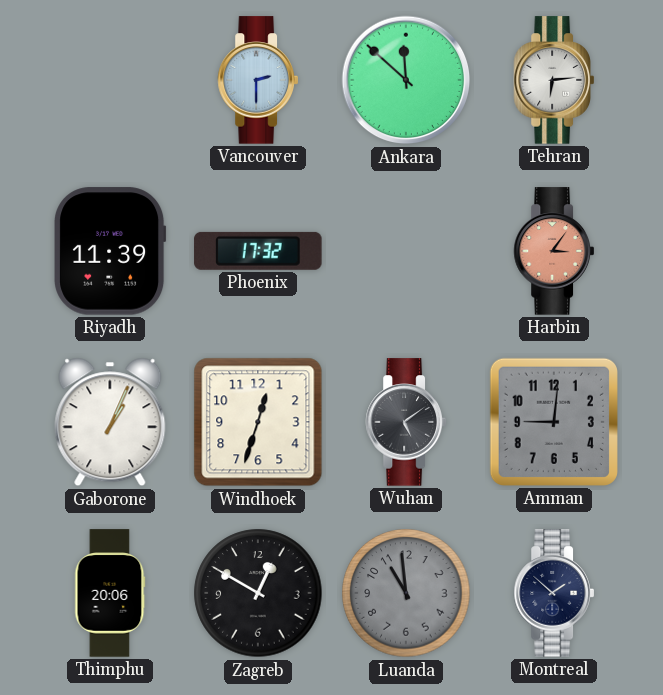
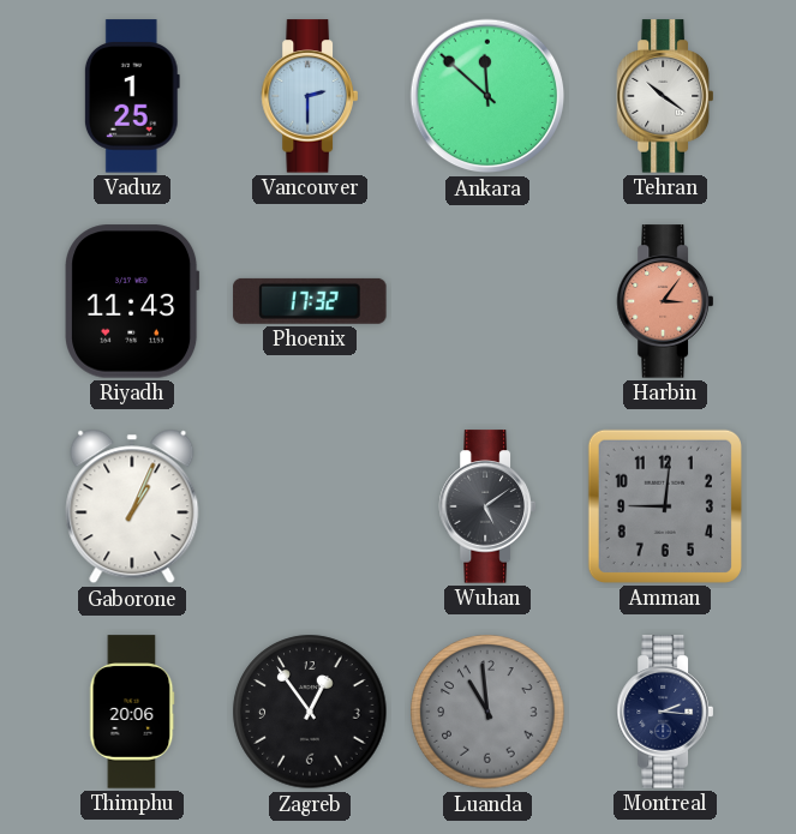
Vaduz: none -> 1:25
Tehran: 6:14 -> 10:21
Riyadh: 11:39 -> 11:43
Windhoek: 12:33 -> none
Zagreb: 12:50 -> 12:54
Montreal: 1:52 -> 2:16
